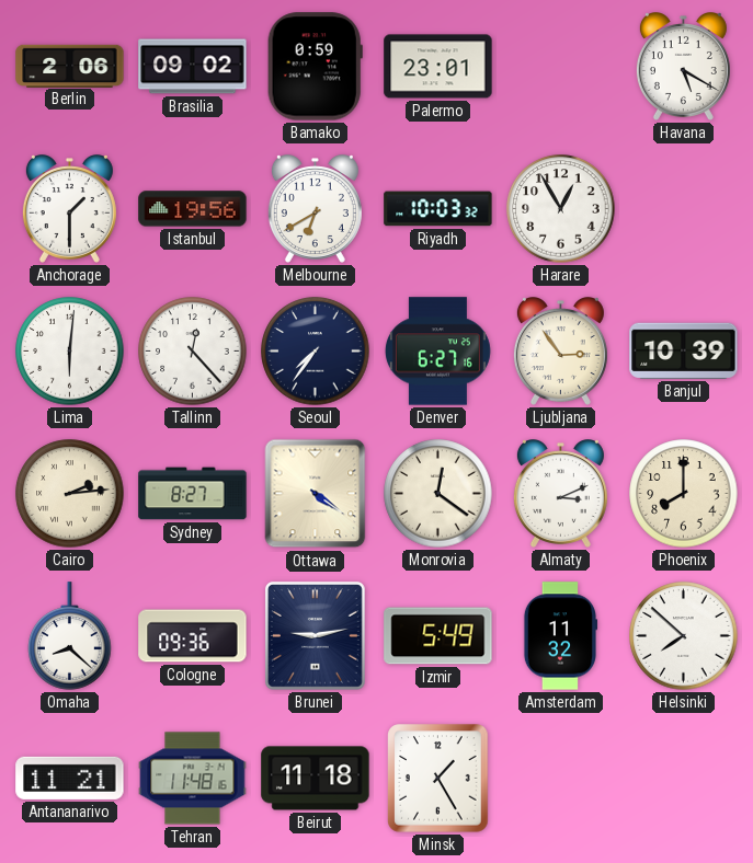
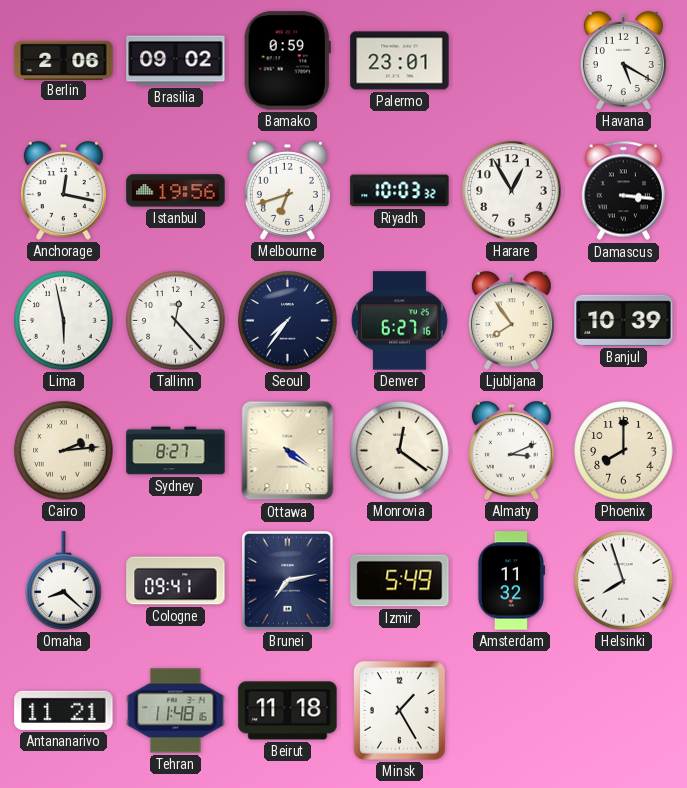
Anchorage: 1:30 -> 12:17
Melbourne: 6:40 -> 6:42
Damascus: none -> 3:16
Lima: 6:01 -> 5:58
Ljubljana: 2:54 -> 7:54
Cologne: 09:36 -> 09:41
Brunei: 9:13 -> 7:13
Helsinki: 7:52 -> 7:57
